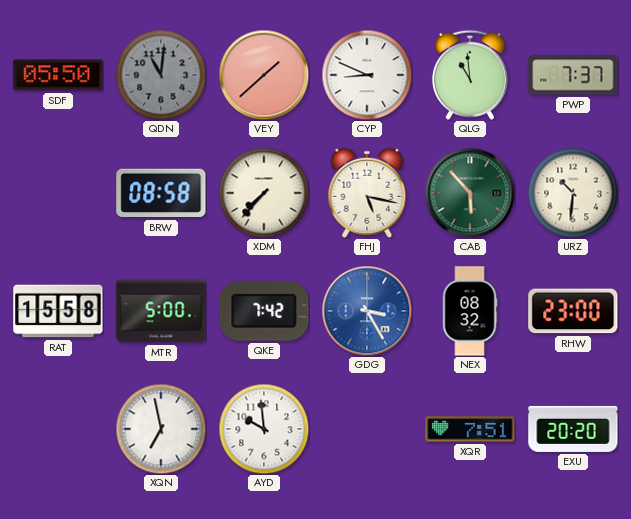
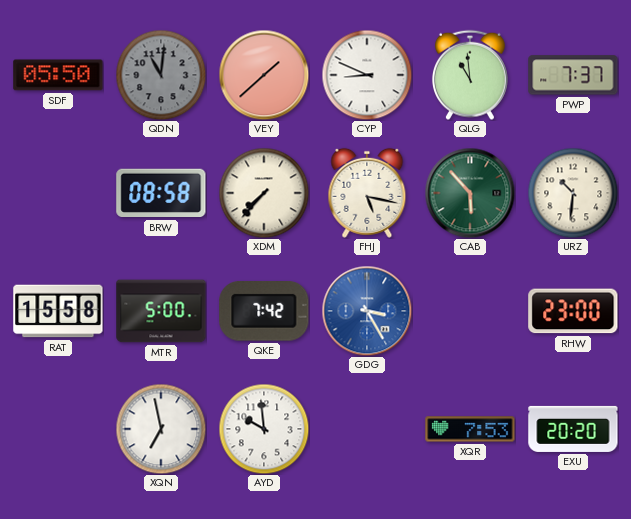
NEX: 08:32 -> none
XQR: 7:51 -> 7:53
